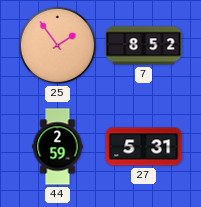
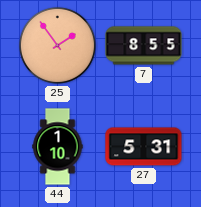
7: 8:52 -> 8:55
44: 2:59 -> 1:10
